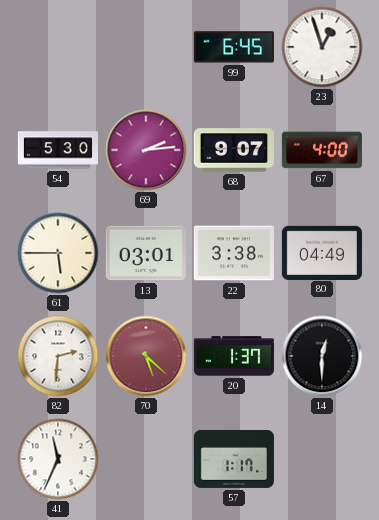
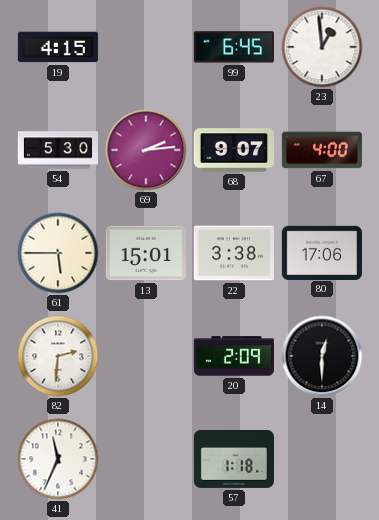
19: none -> 4:15
23: 12:57 -> 12:59
13: 03:01 -> 15:01
80: 04:49 -> 17:06
70: 5:22 -> none
20: 1:37 -> 2:09
57: 1:17 -> 1:18
